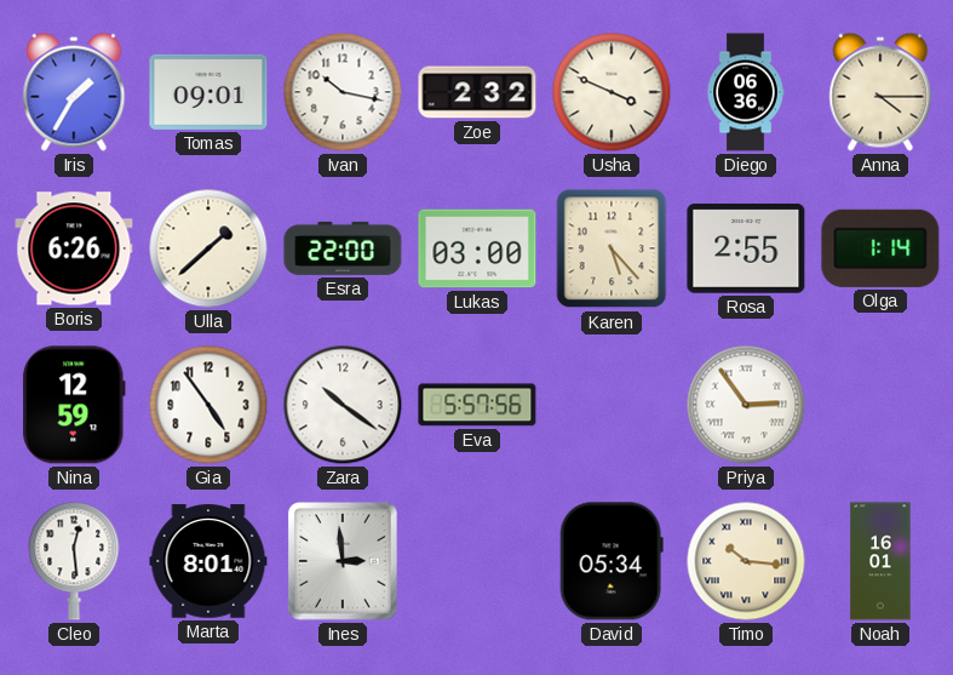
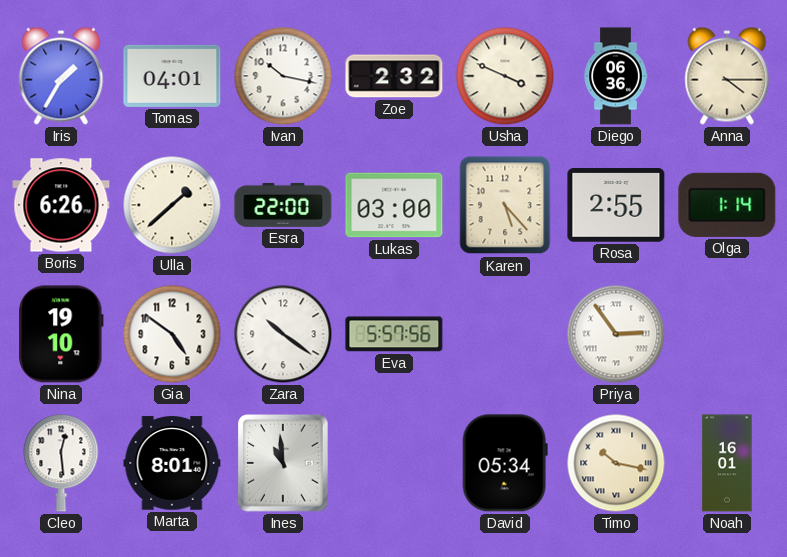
Tomas: 09:01 -> 04:01
Nina: 12:59 -> 19:10
Gia: 4:54 -> 4:51
Ines: 2:59 -> 10:59
Timo: 10:16 -> 10:17
